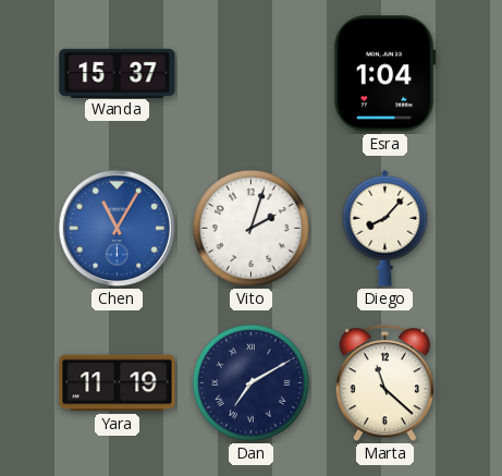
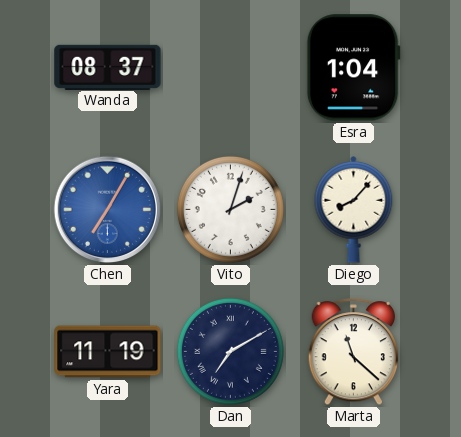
Wanda: 15:37 -> 08:37
Chen: 11:05 -> 7:05
